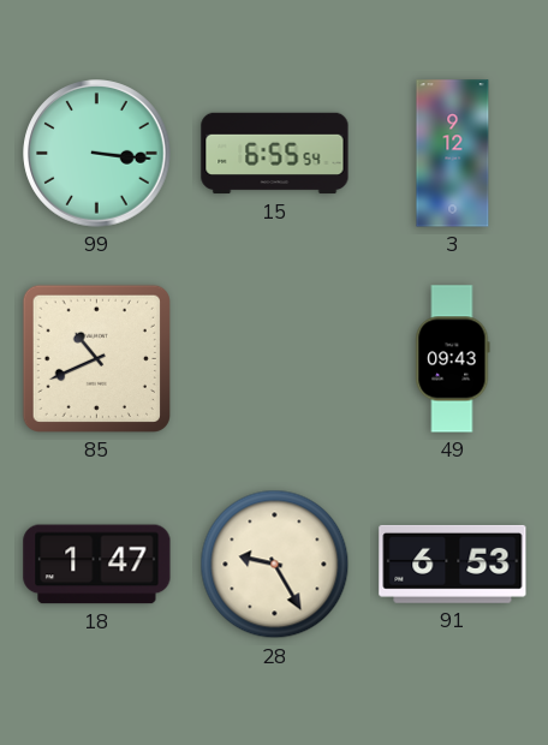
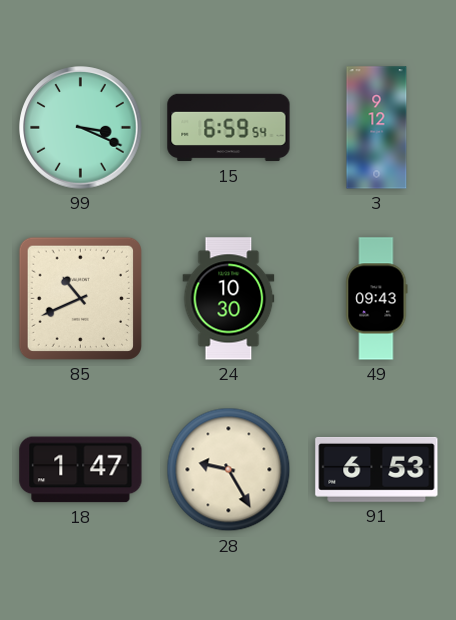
99: 3:16 -> 3:19
15: 6:55 -> 6:59
24: none -> 10:30
